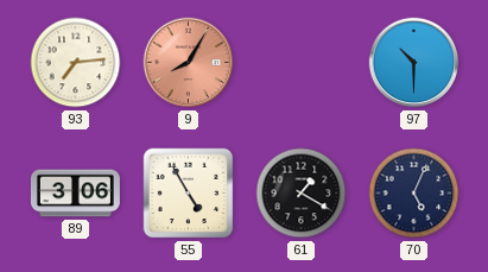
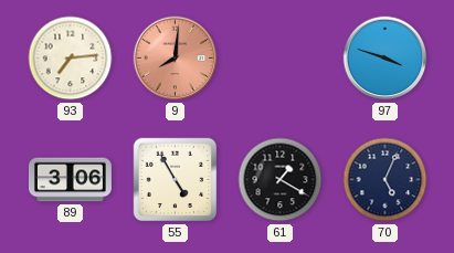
9: 8:05 -> 8:01
97: 10:30 -> 3:48
